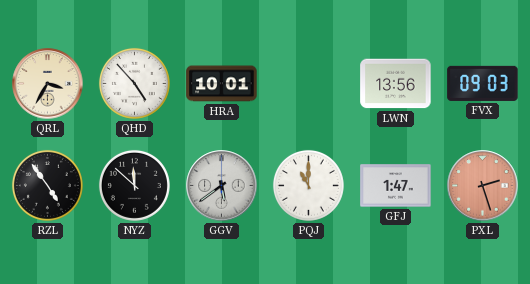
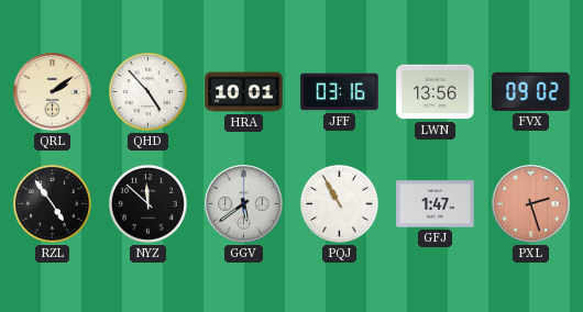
QRL: 3:35 -> 2:09
JFF: none -> 03:16
FVX: 09:03 -> 09:02
PQJ: 11:00 -> 10:55
